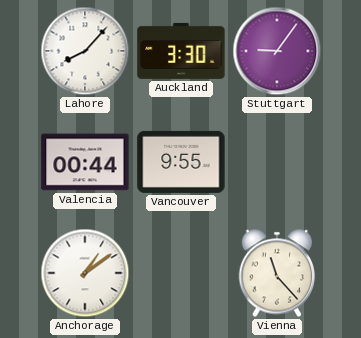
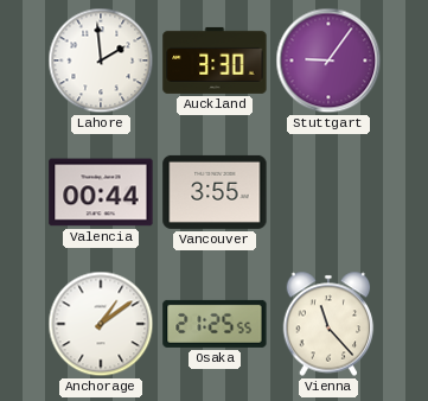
Lahore: 8:07 -> 1:59
Vancouver: 9:55 -> 3:55
Osaka: none -> 21:25
